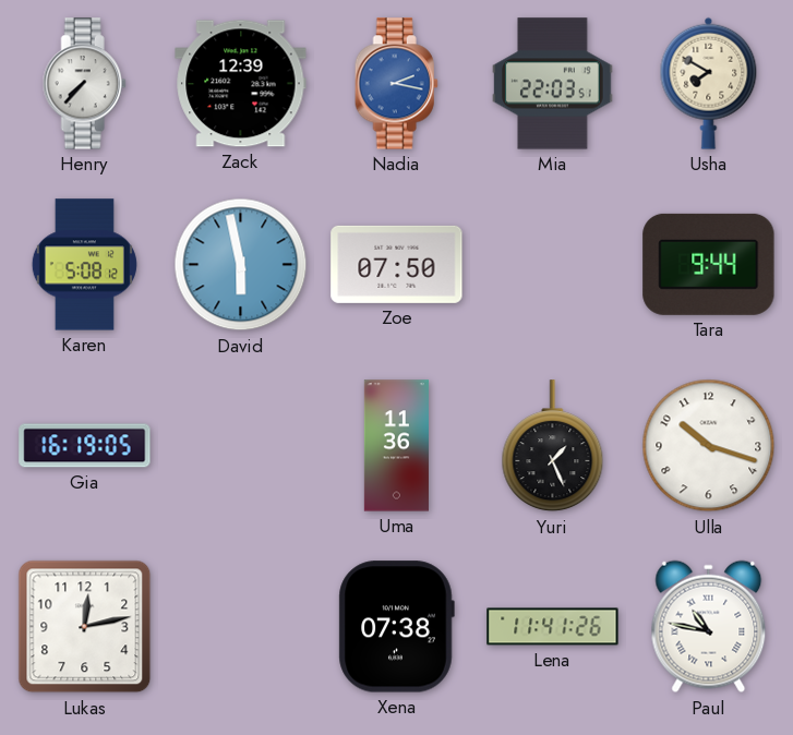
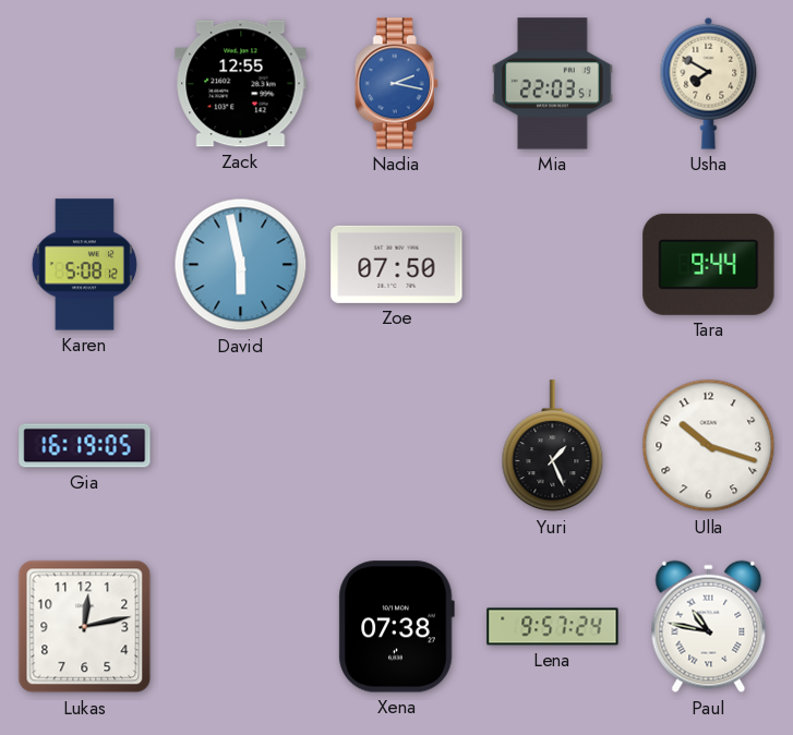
Henry: 7:37 -> none
Zack: 12:39 -> 12:55
Uma: 11:36 -> none
Lena: 11:41 -> 9:57
